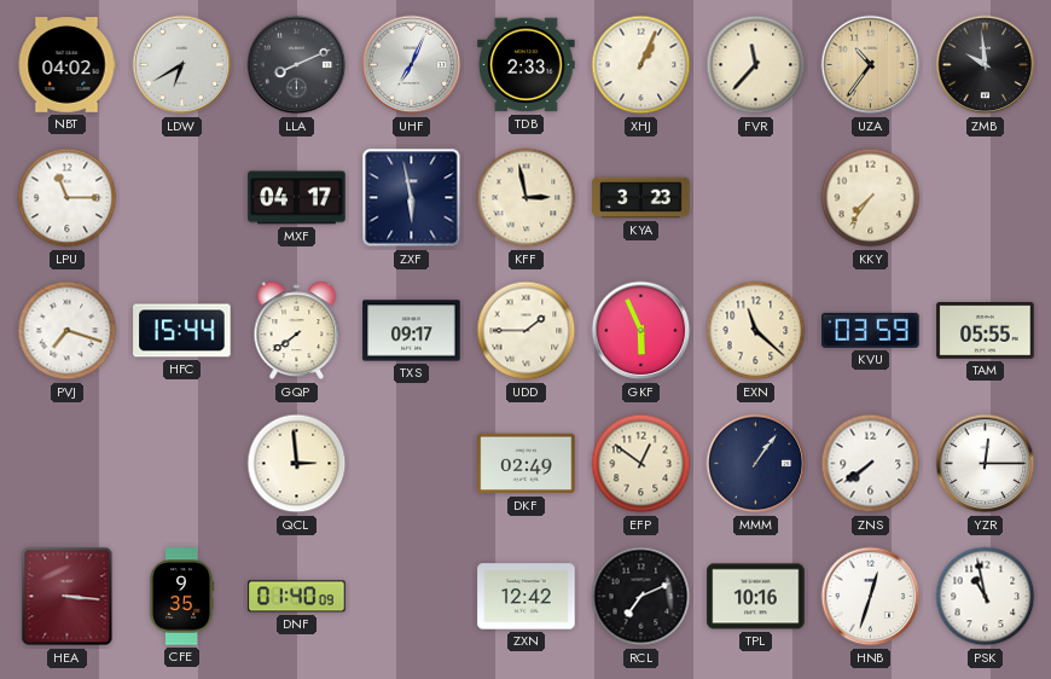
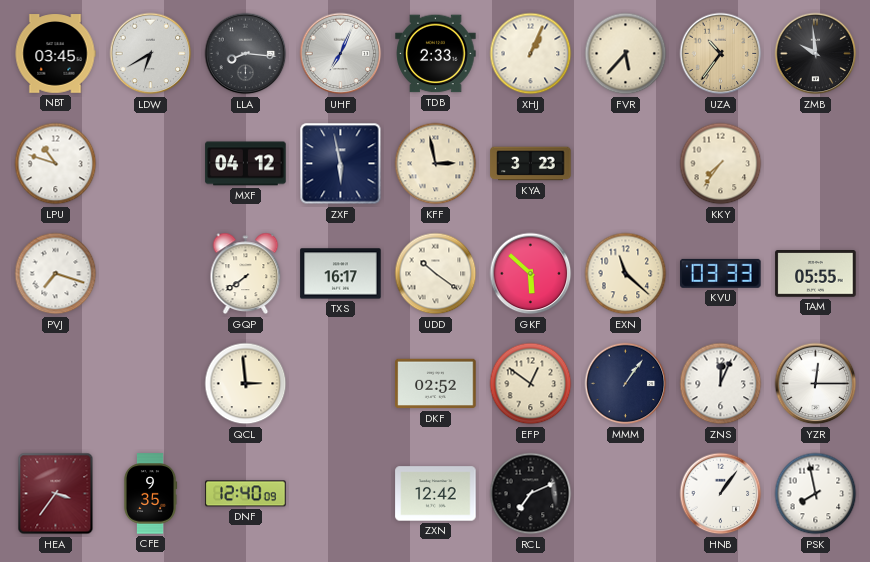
NBT: 04:02 -> 03:45
LLA: 8:11 -> 8:16
FVR: 11:37 -> 5:37
LPU: 11:15 -> 10:48
MXF: 04:17 -> 04:12
HFC: 15:44 -> none
TXS: 09:17 -> 16:17
UDD: 1:45 -> 10:21
GKF: 5:56 -> 5:52
KVU: 03:59 -> 03:33
DKF: 02:49 -> 02:52
ZNS: 7:39 -> 12:04
HEA: 3:16 -> 3:36
DNF: 01:40 -> 12:40
TPL: 10:16 -> none
HNB: 12:33 -> 1:06
PSK: 10:58 -> 7:58
